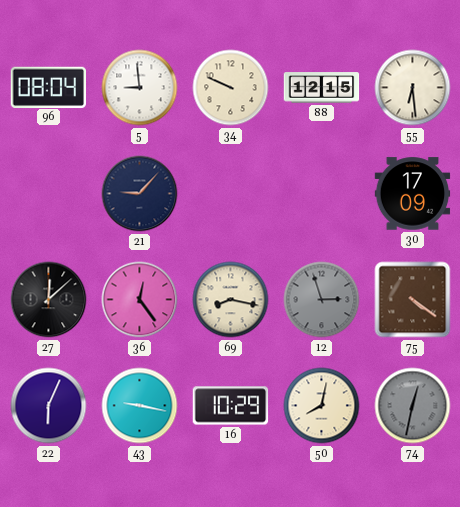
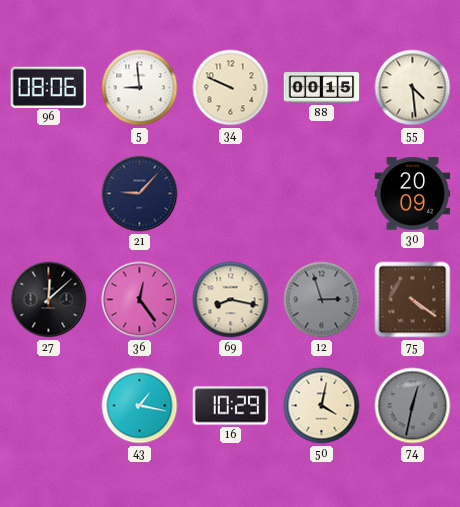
96: 08:04 -> 08:06
88: 12:15 -> 00:15
55: 6:29 -> 4:29
30: 17:09 -> 20:09
22: 6:04 -> none
43: 9:17 -> 1:17
50: 8:02 -> 4:02
